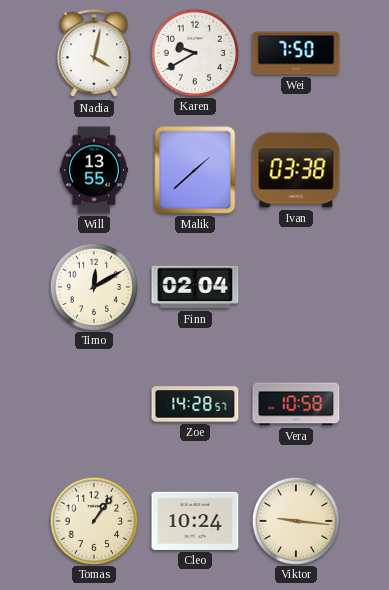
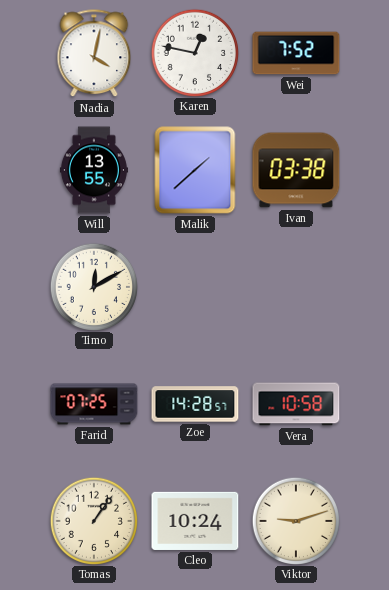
Karen: 9:40 -> 12:47
Wei: 7:50 -> 7:52
Finn: 02:04 -> none
Farid: none -> 07:25
Viktor: 9:16 -> 9:12
